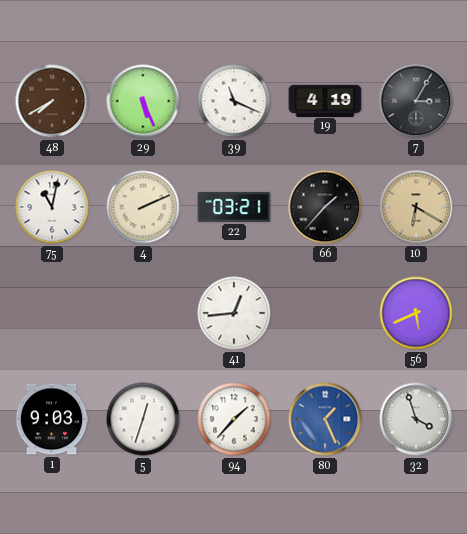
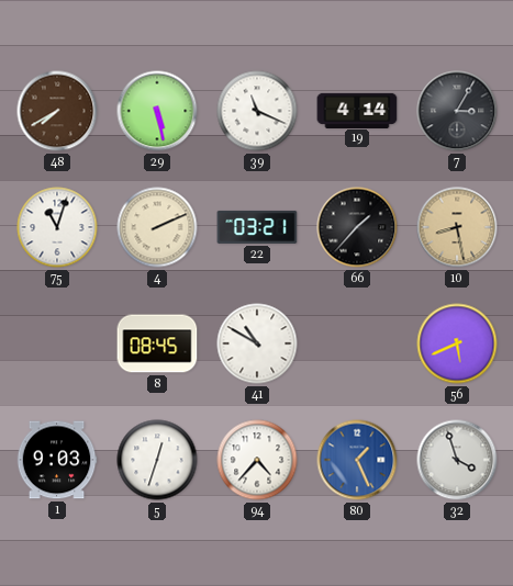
29: 5:26 -> 5:28
19: 4:19 -> 4:14
75: 11:02 -> 11:03
10: 6:20 -> 8:28
8: none -> 08:45
41: 12:44 -> 10:50
94: 1:37 -> 4:37
